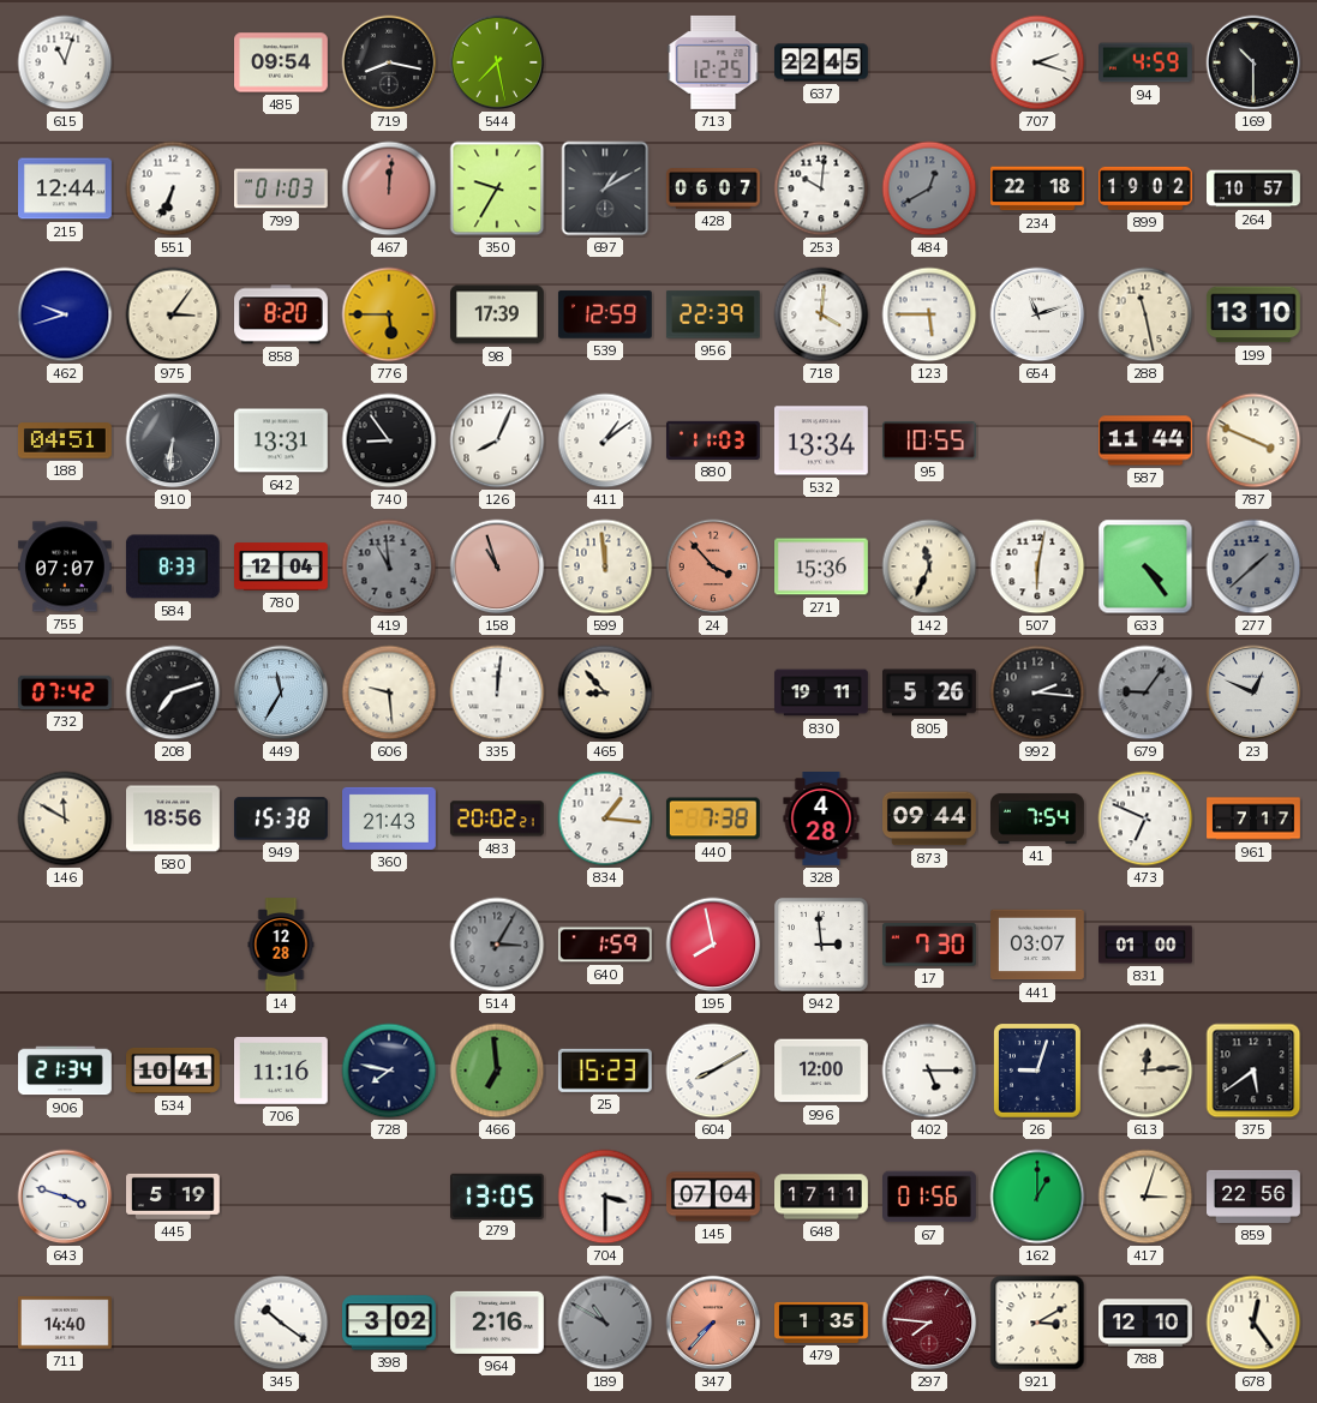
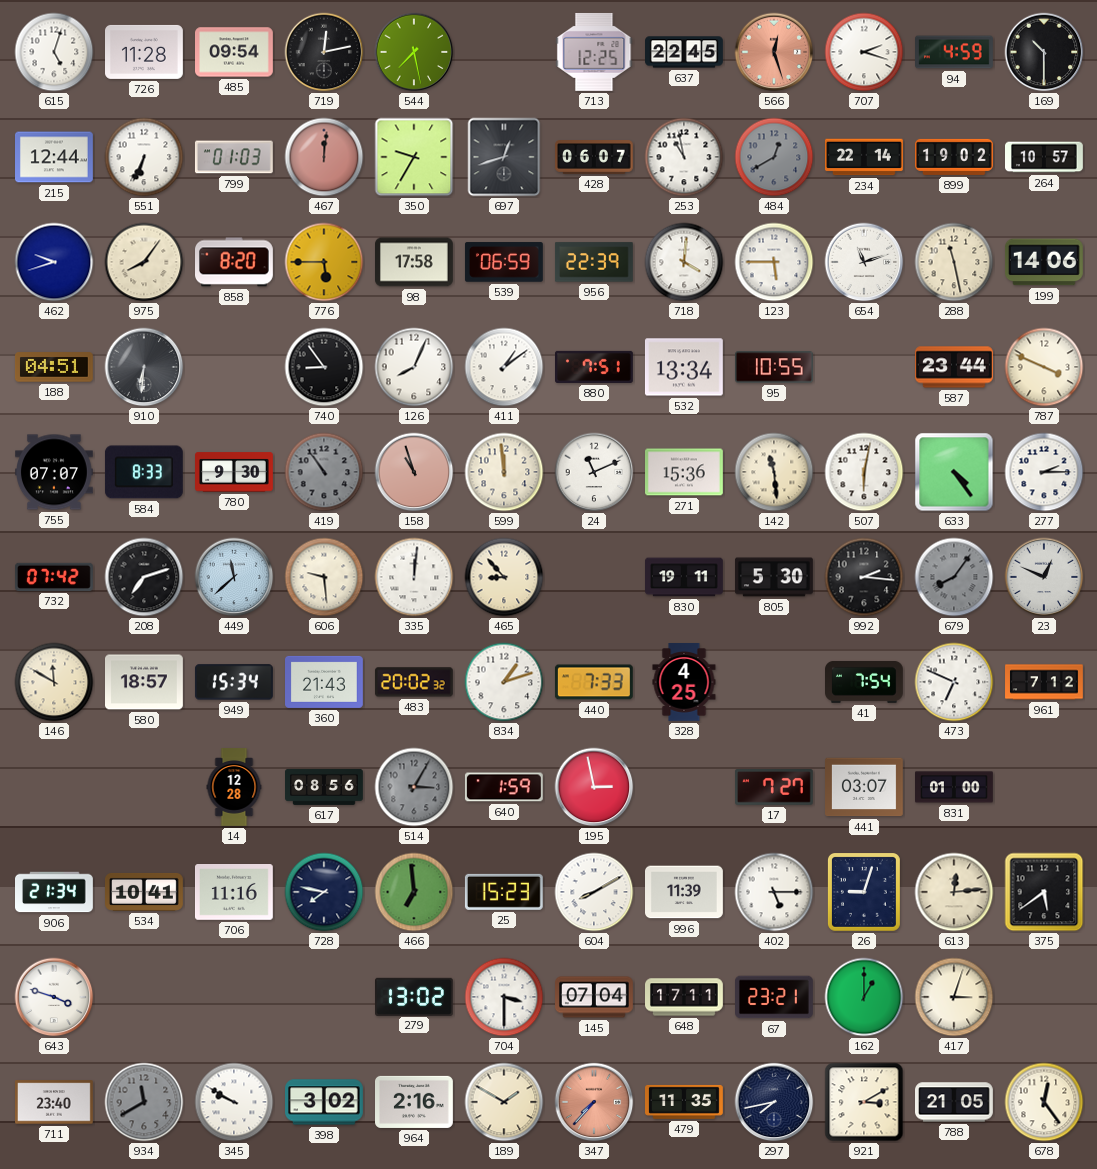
615: 11:03 -> 5:03
726: none -> 11:28
719: 8:17 -> 12:13
566: none -> 12:27
697: 1:10 -> 12:42
253: 10:01 -> 10:58
234: 22:18 -> 22:14
975: 3:06 -> 8:06
98: 17:39 -> 17:58
539: 12:59 -> 06:59
199: 13:10 -> 14:06
642: 13:31 -> none
880: 11:03 -> 7:51
587: 11:44 -> 23:44
780: 12:04 -> 9:30
419: 10:59 -> 10:54
24: 3:53 -> 11:11
24 dial: salmon -> white
142: 11:34 -> 11:29
277: 1:38 -> 2:15
277 dial: grey -> white
449: 11:35 -> 11:38
805: 5:26 -> 5:30
679: 9:06 -> 8:06
580: 18:56 -> 18:57
949: 15:38 -> 15:34
483: 20:02:21 -> 20:02:32
834: 1:16 -> 1:12
440: 7:38 -> 7:33
328: 4:28 -> 4:25
873: 09:44 -> none
961: 7:17 -> 7:12
617: none -> 08:56
195: 7:58 -> 2:58
942: 2:59 -> none
17: 7:30 -> 7:27
996: 12:00 -> 11:39
445: 5:19 -> none
279: 13:05 -> 13:02
67: 01:56 -> 23:21
859: 22:56 -> none
711: 14:40 -> 23:40
934: none -> 11:40
345: 10:21 -> 9:50
189: 10:50 -> 1:50
189 dial: grey -> cream
479: 1:35 -> 11:35
297: 7:46 -> 7:43
297 dial: burgundy -> navy
788: 12:10 -> 21:05
